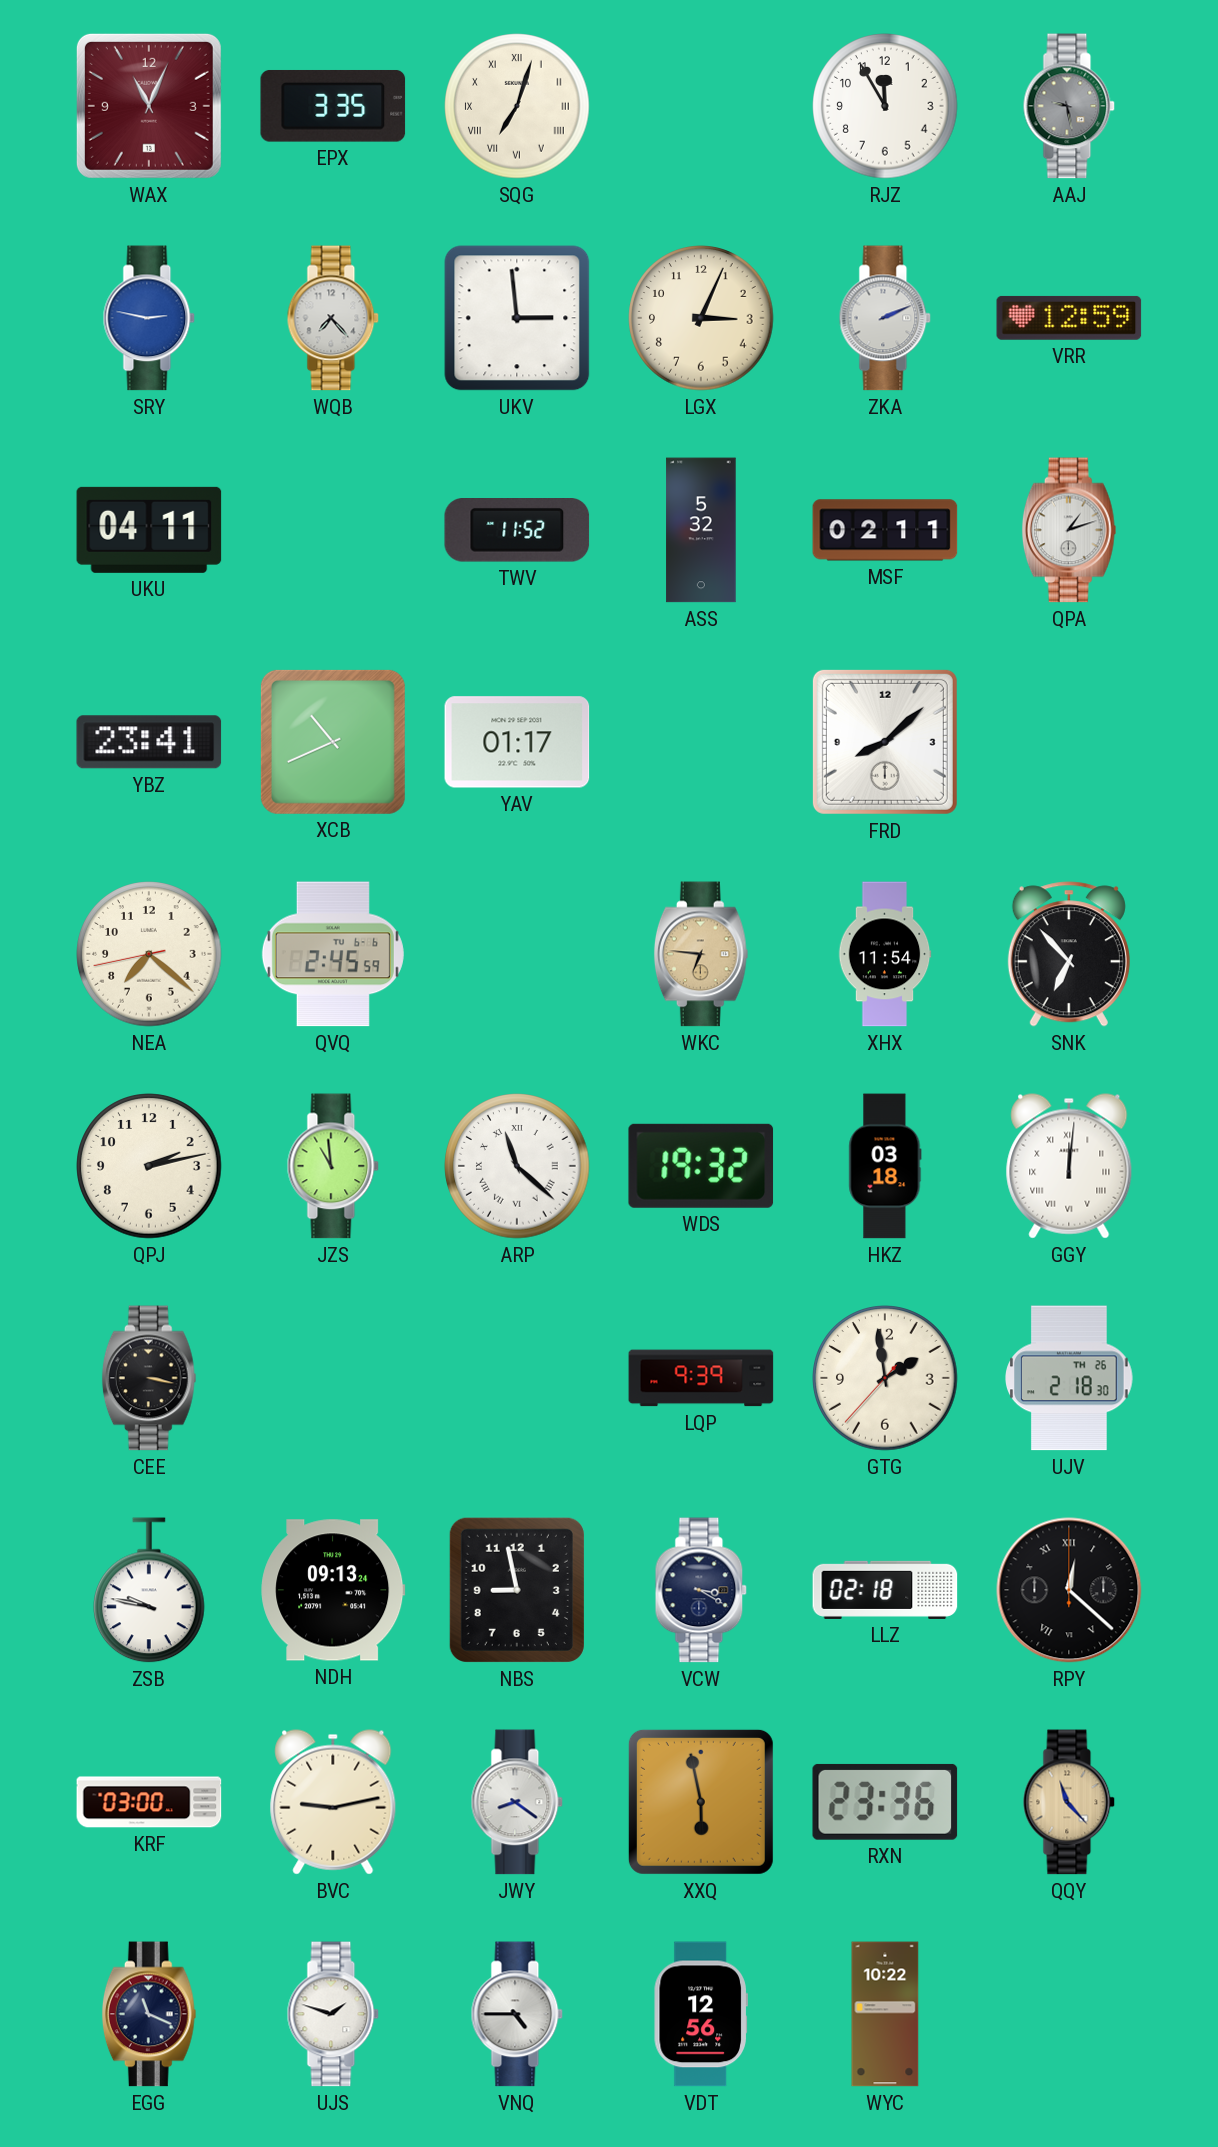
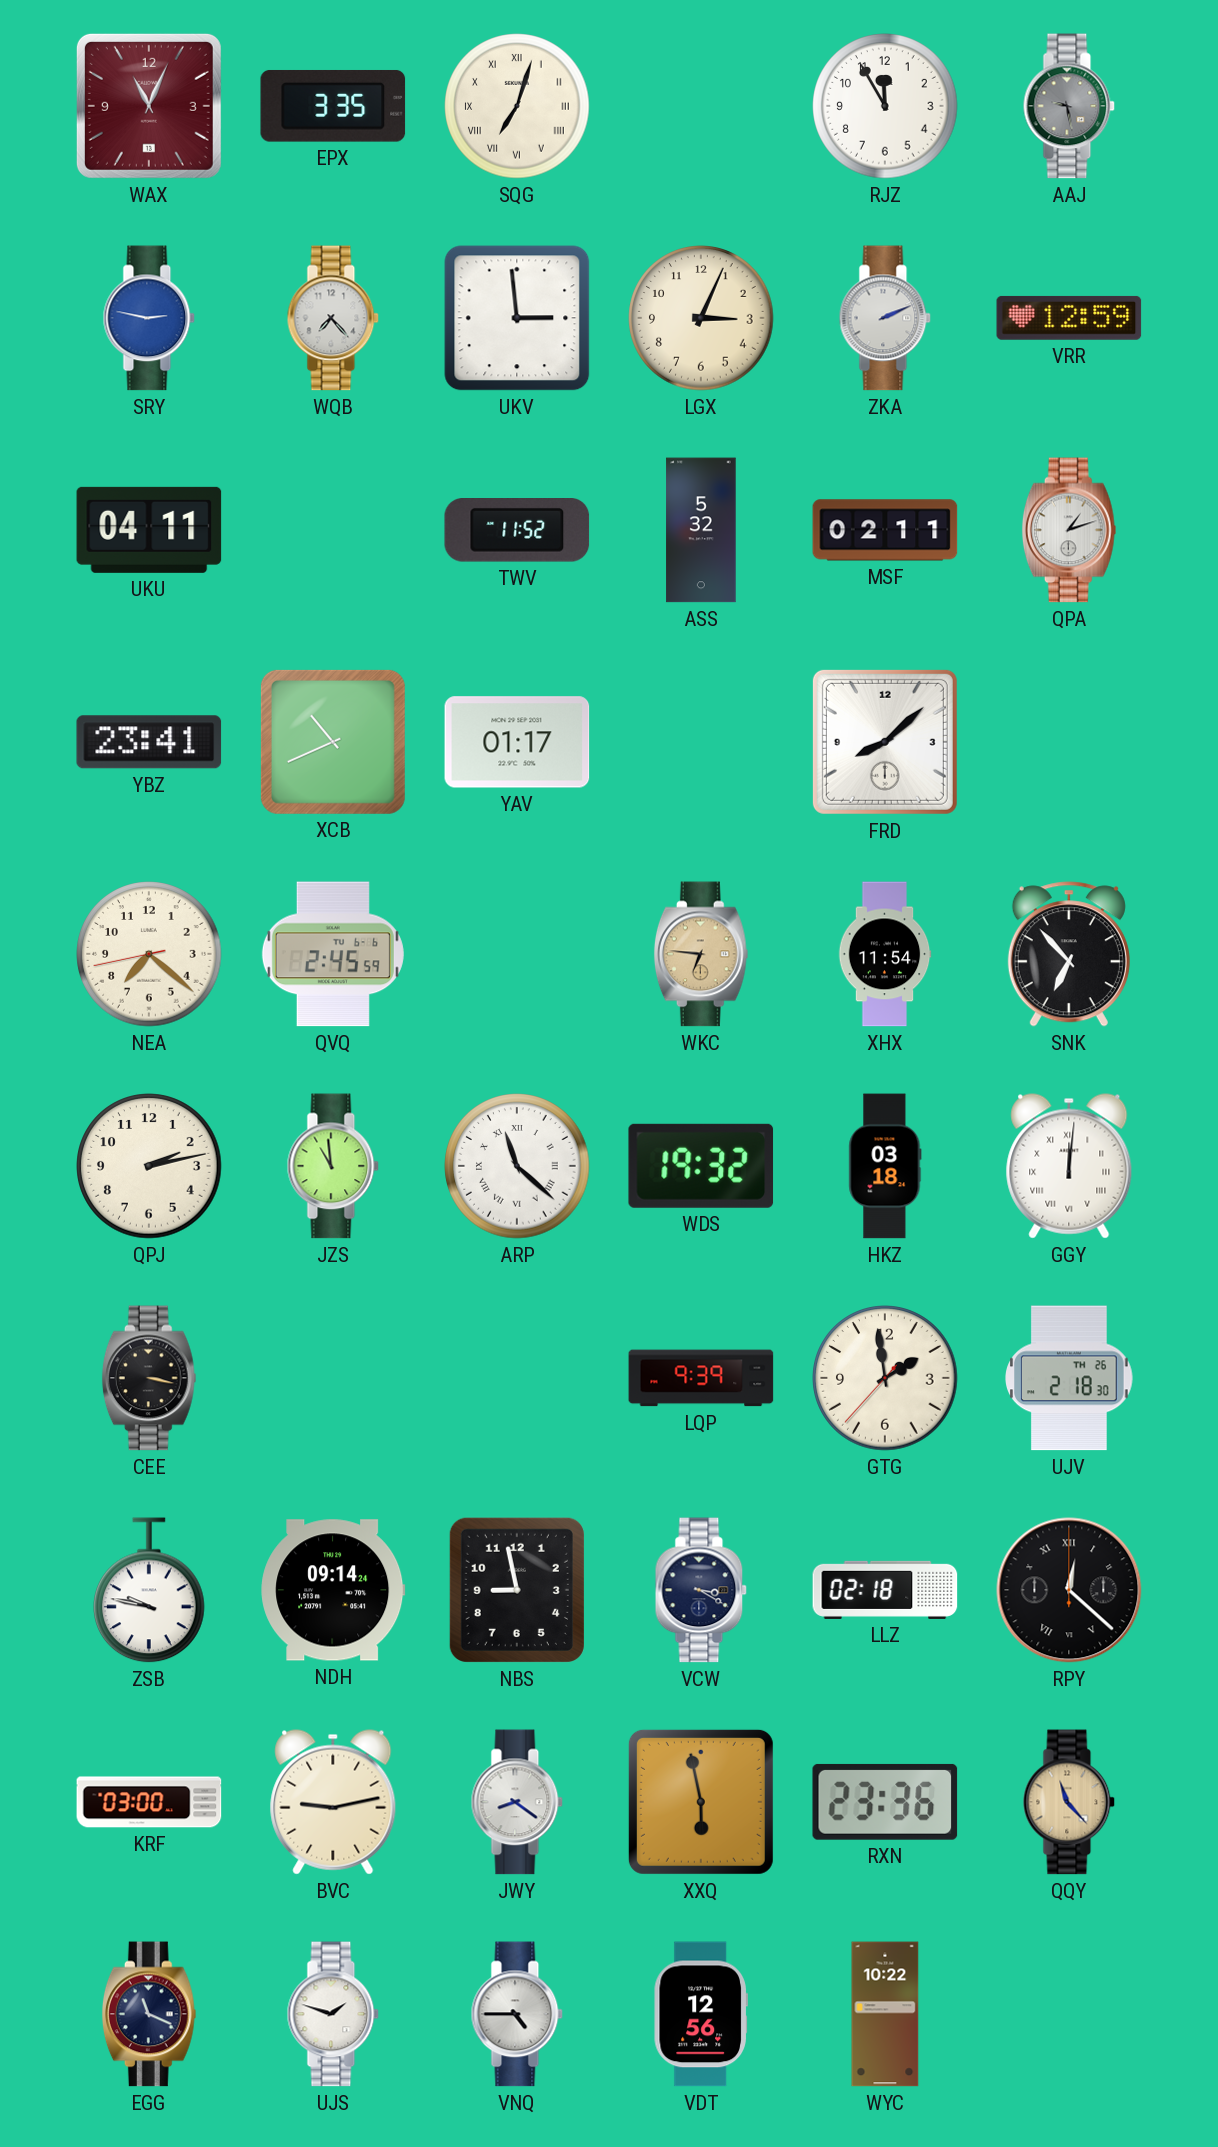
NDH: 09:13 -> 09:14
